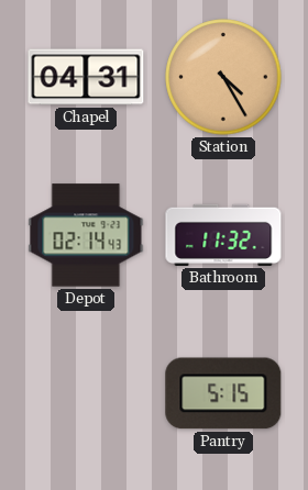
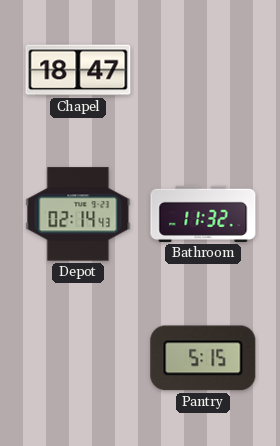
Chapel: 04:31 -> 18:47
Station: 4:25 -> none
